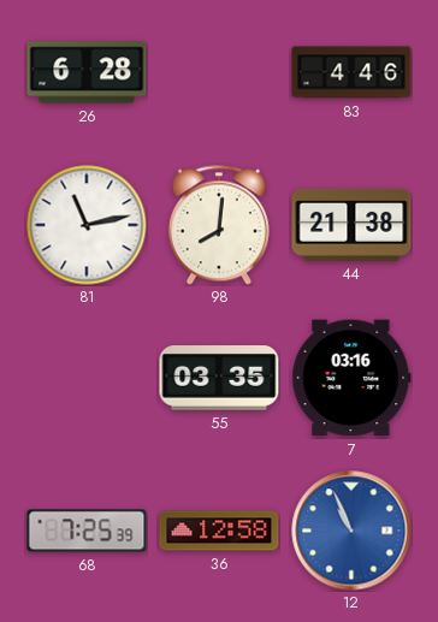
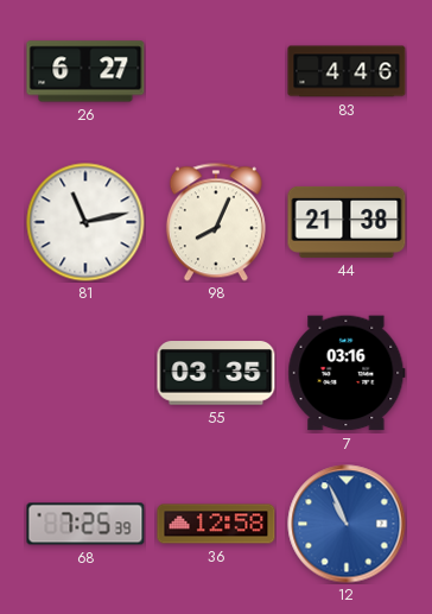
26: 6:28 -> 6:27
98: 8:01 -> 8:04
